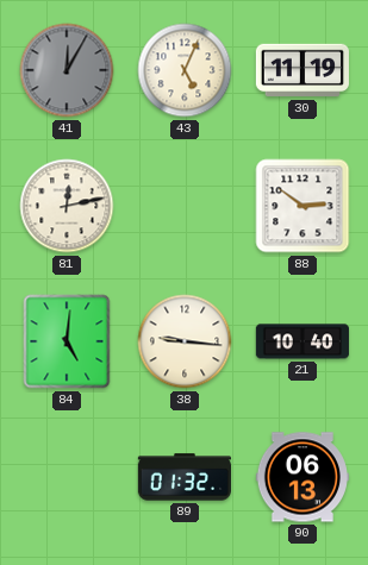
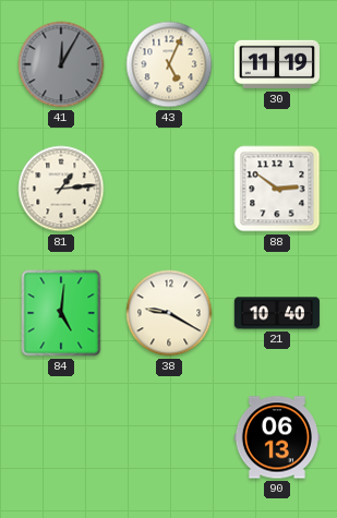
81: 12:13 -> 1:14
38: 9:16 -> 9:20
89: 01:32 -> none
